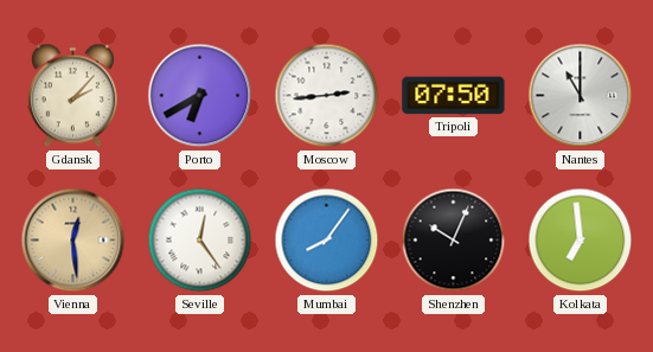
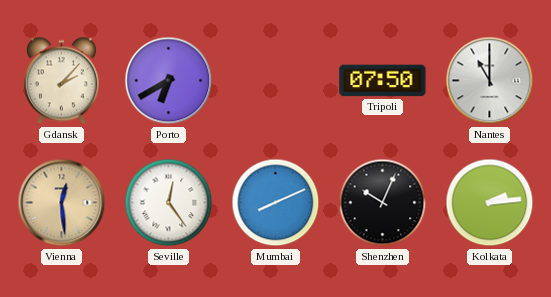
Moscow: 2:44 -> none
Mumbai: 8:06 -> 8:11
Kolkata: 6:59 -> 2:14
